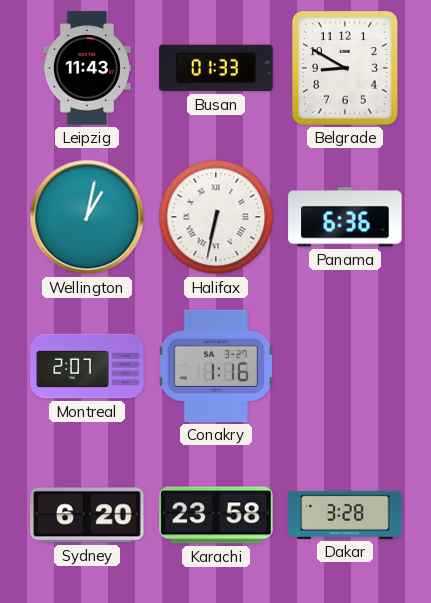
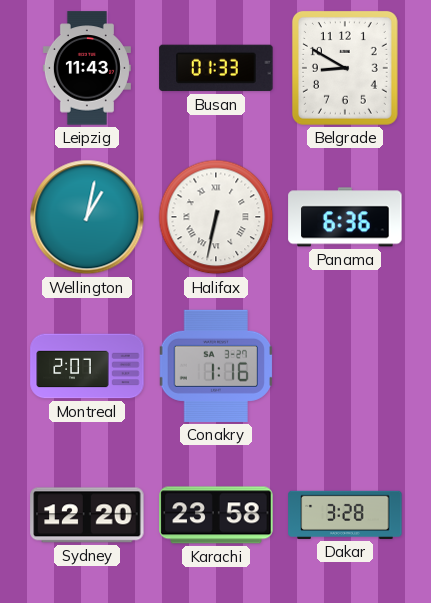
Sydney: 6:20 -> 12:20
